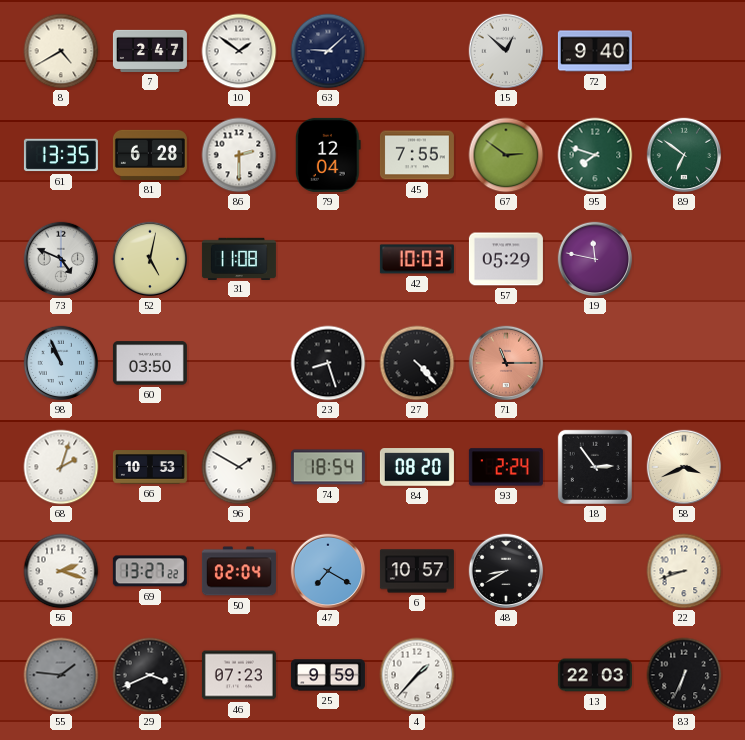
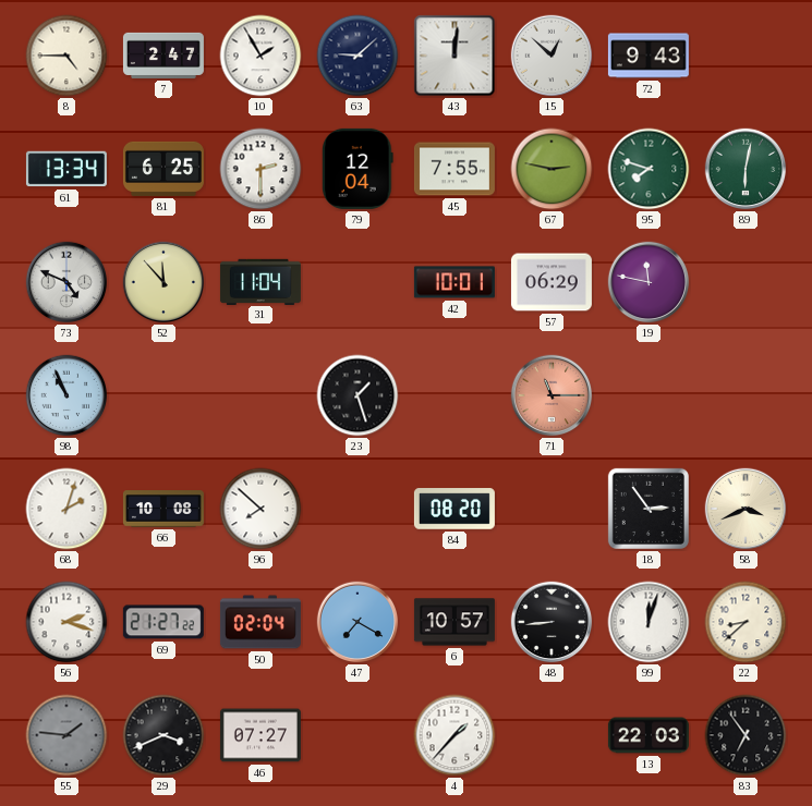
8: 4:40 -> 4:45
10: 1:51 -> 1:55
43: none -> 12:01
72: 9:40 -> 9:43
61: 13:35 -> 13:34
81: 6:28 -> 6:25
67: 2:51 -> 2:47
89: 6:51 -> 6:02
52: 5:02 -> 11:53
31: 11:08 -> 11:04
42: 10:03 -> 10:01
57: 05:29 -> 06:29
60: 03:50 -> none
23: 8:27 -> 1:27
27: 4:23 -> none
66: 10:53 -> 10:08
96: 1:50 -> 7:52
74: 18:54 -> none
93: 2:24 -> none
69: 13:27 -> 21:27
48: 8:40 -> 8:44
99: none -> 12:03
22: 8:42 -> 8:38
46: 07:23 -> 07:27
25: 9:59 -> none
83: 6:34 -> 6:54
